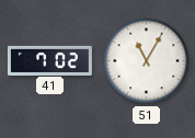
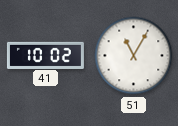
41: 7:02 -> 10:02
